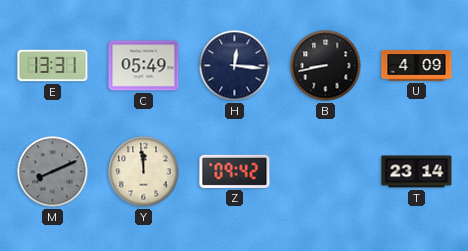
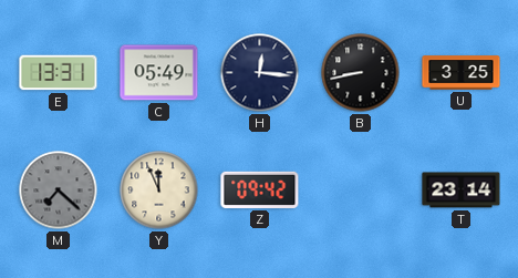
U: 4:09 -> 3:25
M: 8:11 -> 7:22
Y: 11:59 -> 11:56
